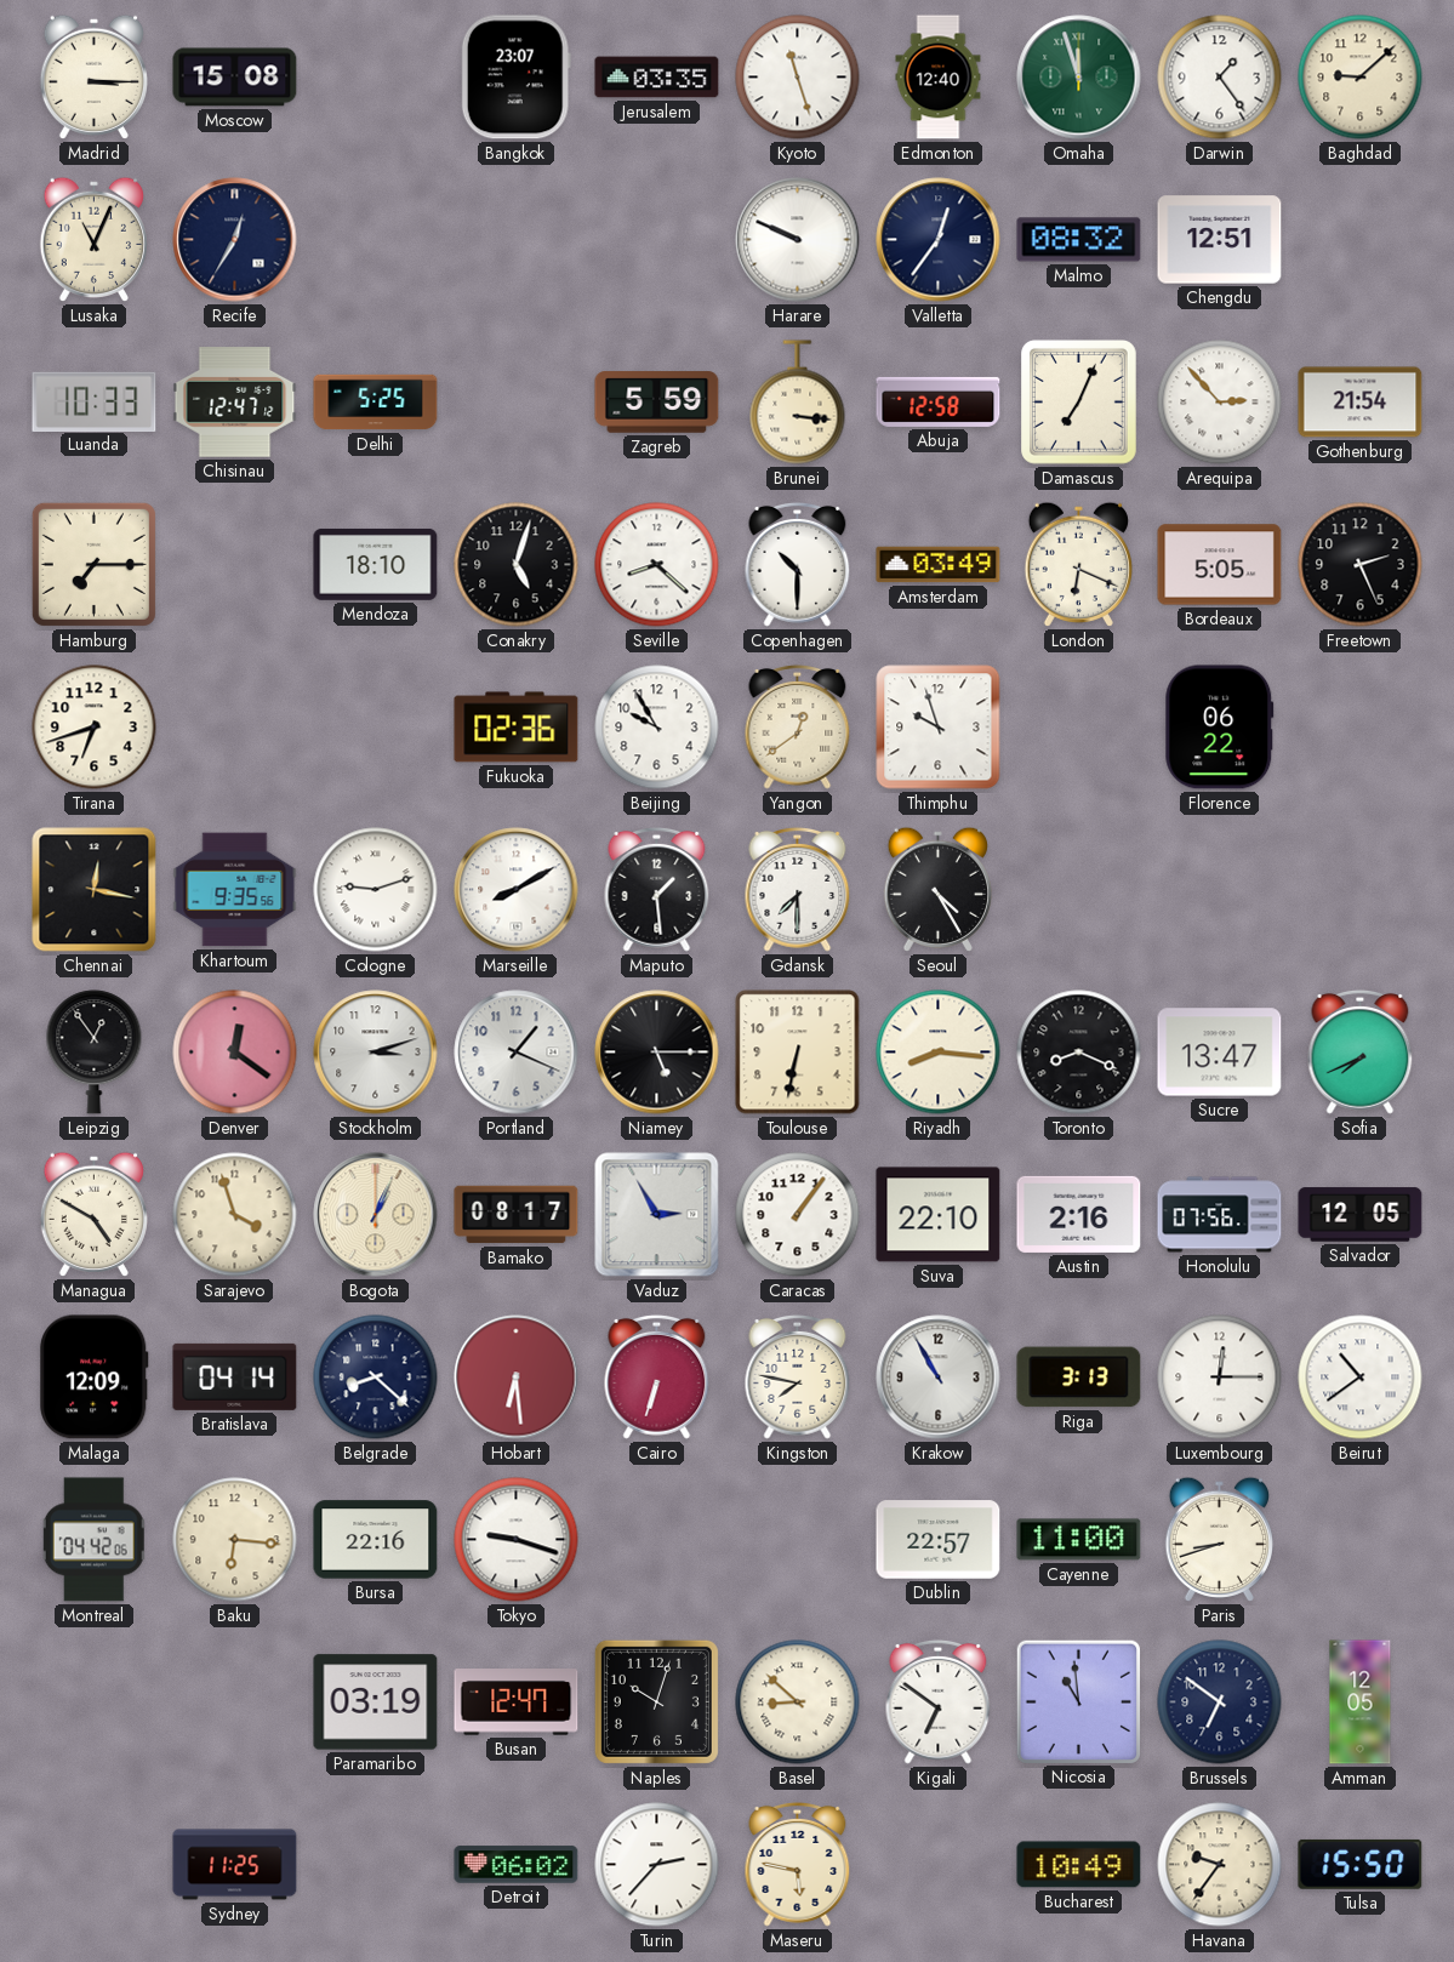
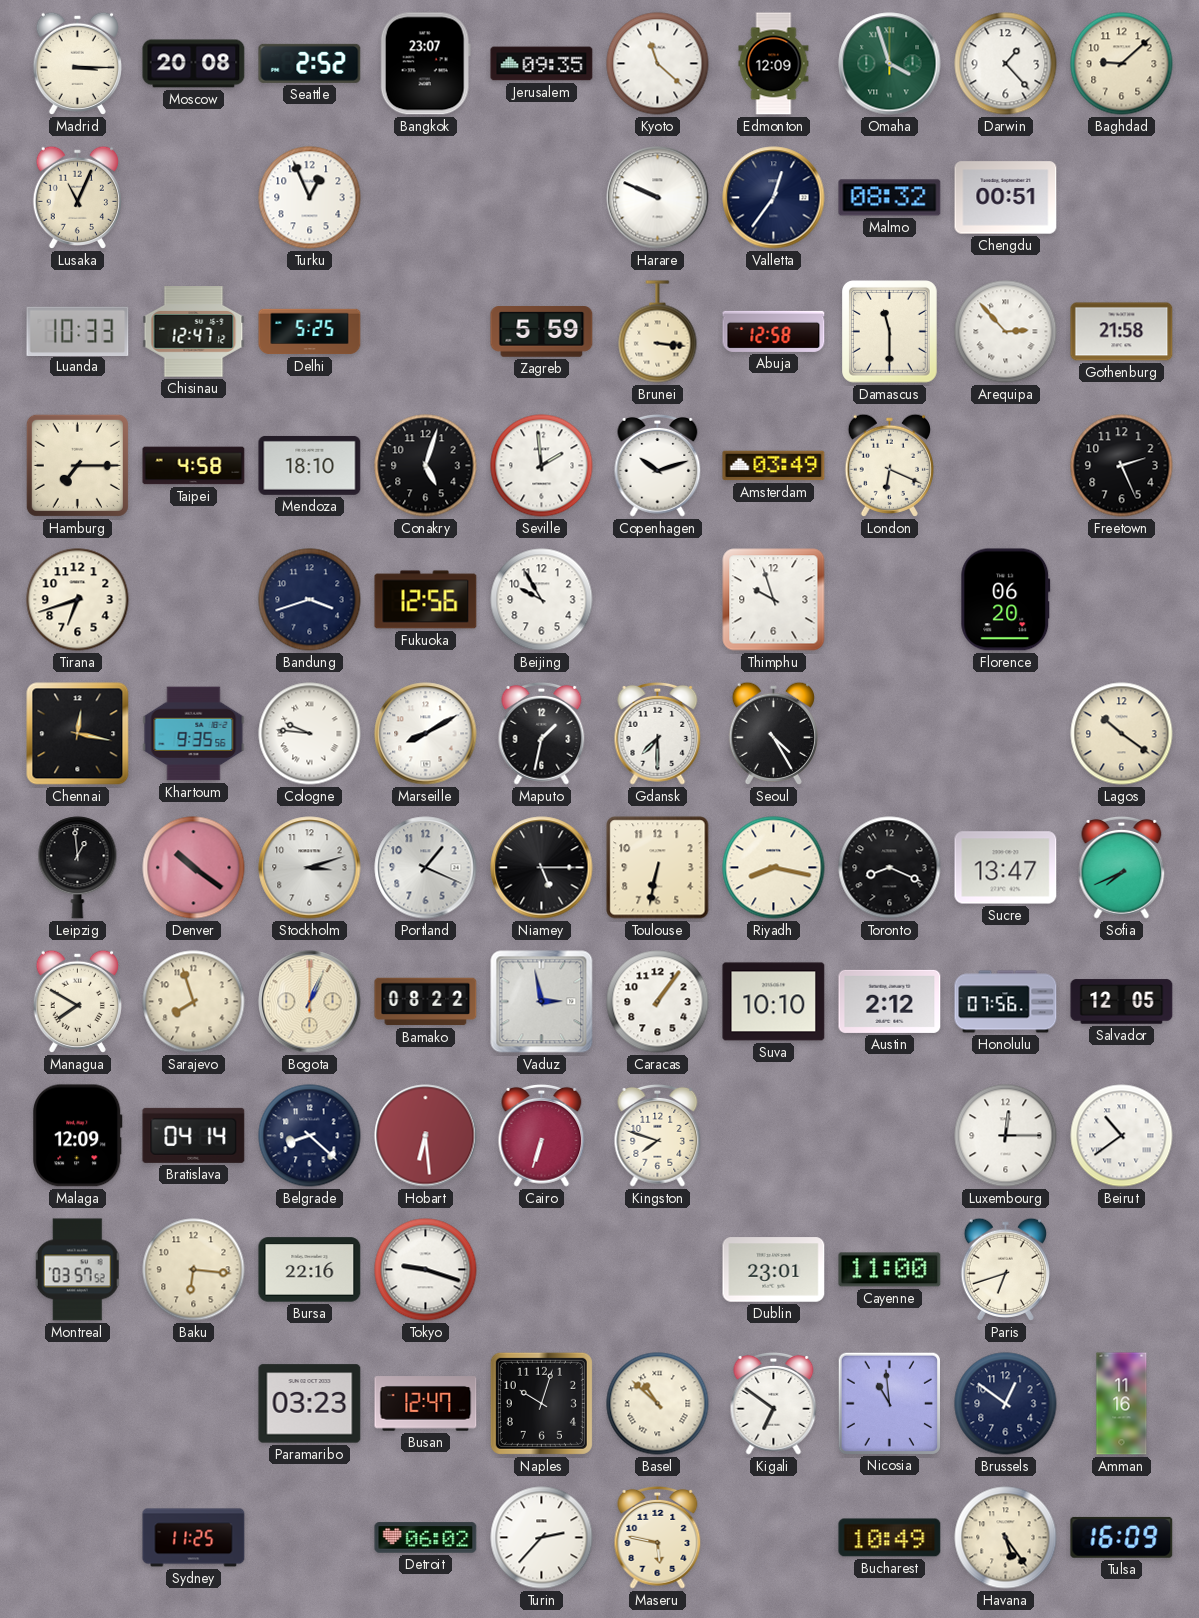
Moscow: 15:08 -> 20:08
Seattle: none -> 2:52
Jerusalem: 03:35 -> 09:35
Kyoto: 11:27 -> 11:22
Edmonton: 12:40 -> 12:09
Omaha: 11:57 -> 3:57
Darwin: 1:24 -> 1:23
Recife: 12:35 -> none
Turku: none -> 12:56
Chengdu: 12:51 -> 00:51
Damascus: 7:04 -> 11:30
Gothenburg: 21:54 -> 21:58
Taipei: none -> 4:58
Seville: 8:22 -> 1:59
Copenhagen: 10:30 -> 10:12
Bordeaux: 5:05 -> none
Bandung: none -> 3:42
Fukuoka: 02:36 -> 12:56
Yangon: 12:39 -> none
Florence: 06:22 -> 06:20
Cologne: 9:12 -> 9:46
Maputo: 1:29 -> 1:32
Lagos: none -> 10:21
Leipzig: 12:54 -> 12:59
Denver: 12:21 -> 10:21
Riyadh: 8:16 -> 8:17
Managua: 4:50 -> 7:50
Sarajevo: 3:57 -> 7:57
Bamako: 08:17 -> 08:22
Vaduz: 2:55 -> 2:58
Suva: 22:10 -> 10:10
Austin: 2:16 -> 2:12
Kingston: 7:47 -> 7:48
Krakow: 10:55 -> none
Riga: 3:13 -> none
Montreal: 04:42 -> 03:57
Dublin: 22:57 -> 23:01
Paris: 8:42 -> 6:42
Paramaribo: 03:19 -> 03:23
Basel: 8:52 -> 10:52
Brussels: 6:51 -> 12:51
Amman: 12:05 -> 11:16
Havana: 9:36 -> 5:24
Tulsa: 15:50 -> 16:09
